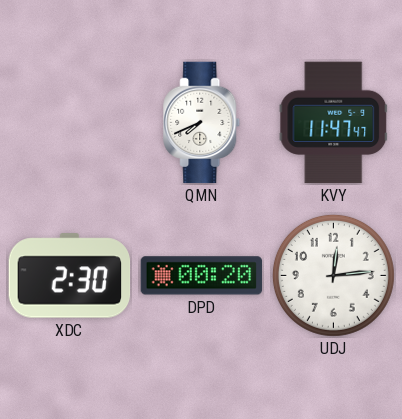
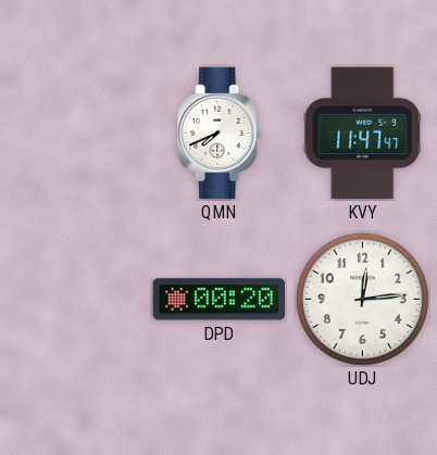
XDC: 2:30 -> none
